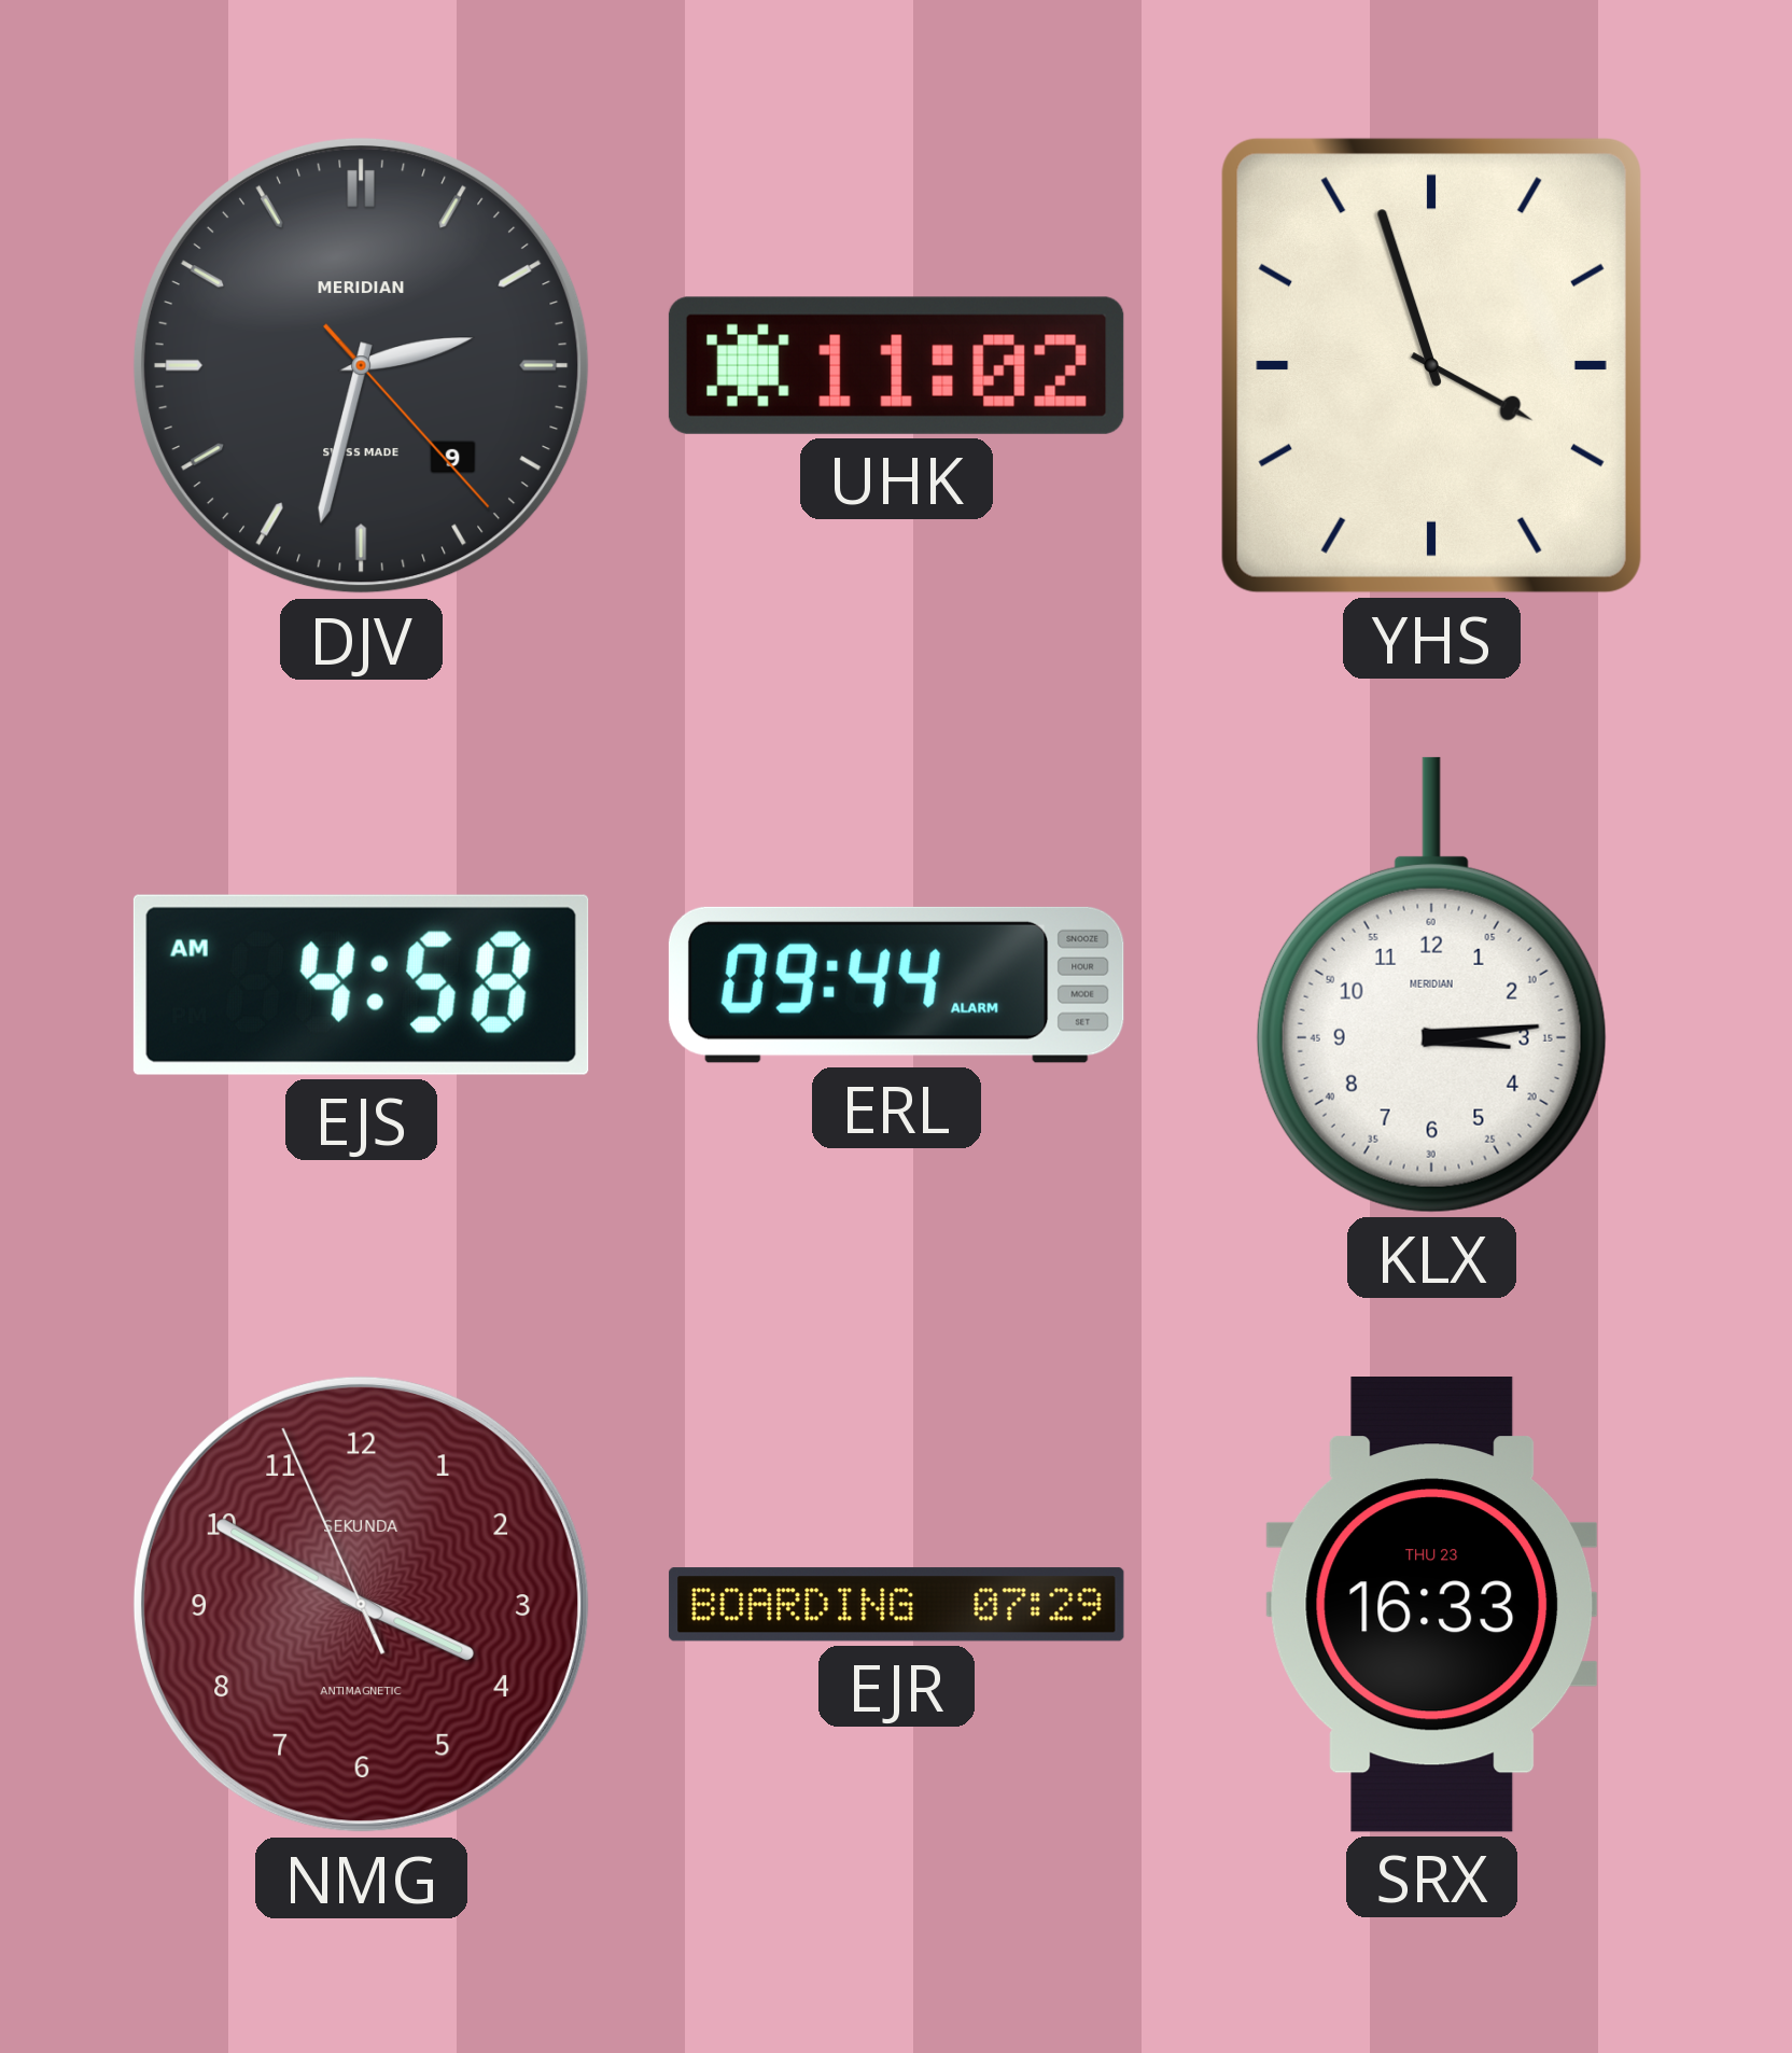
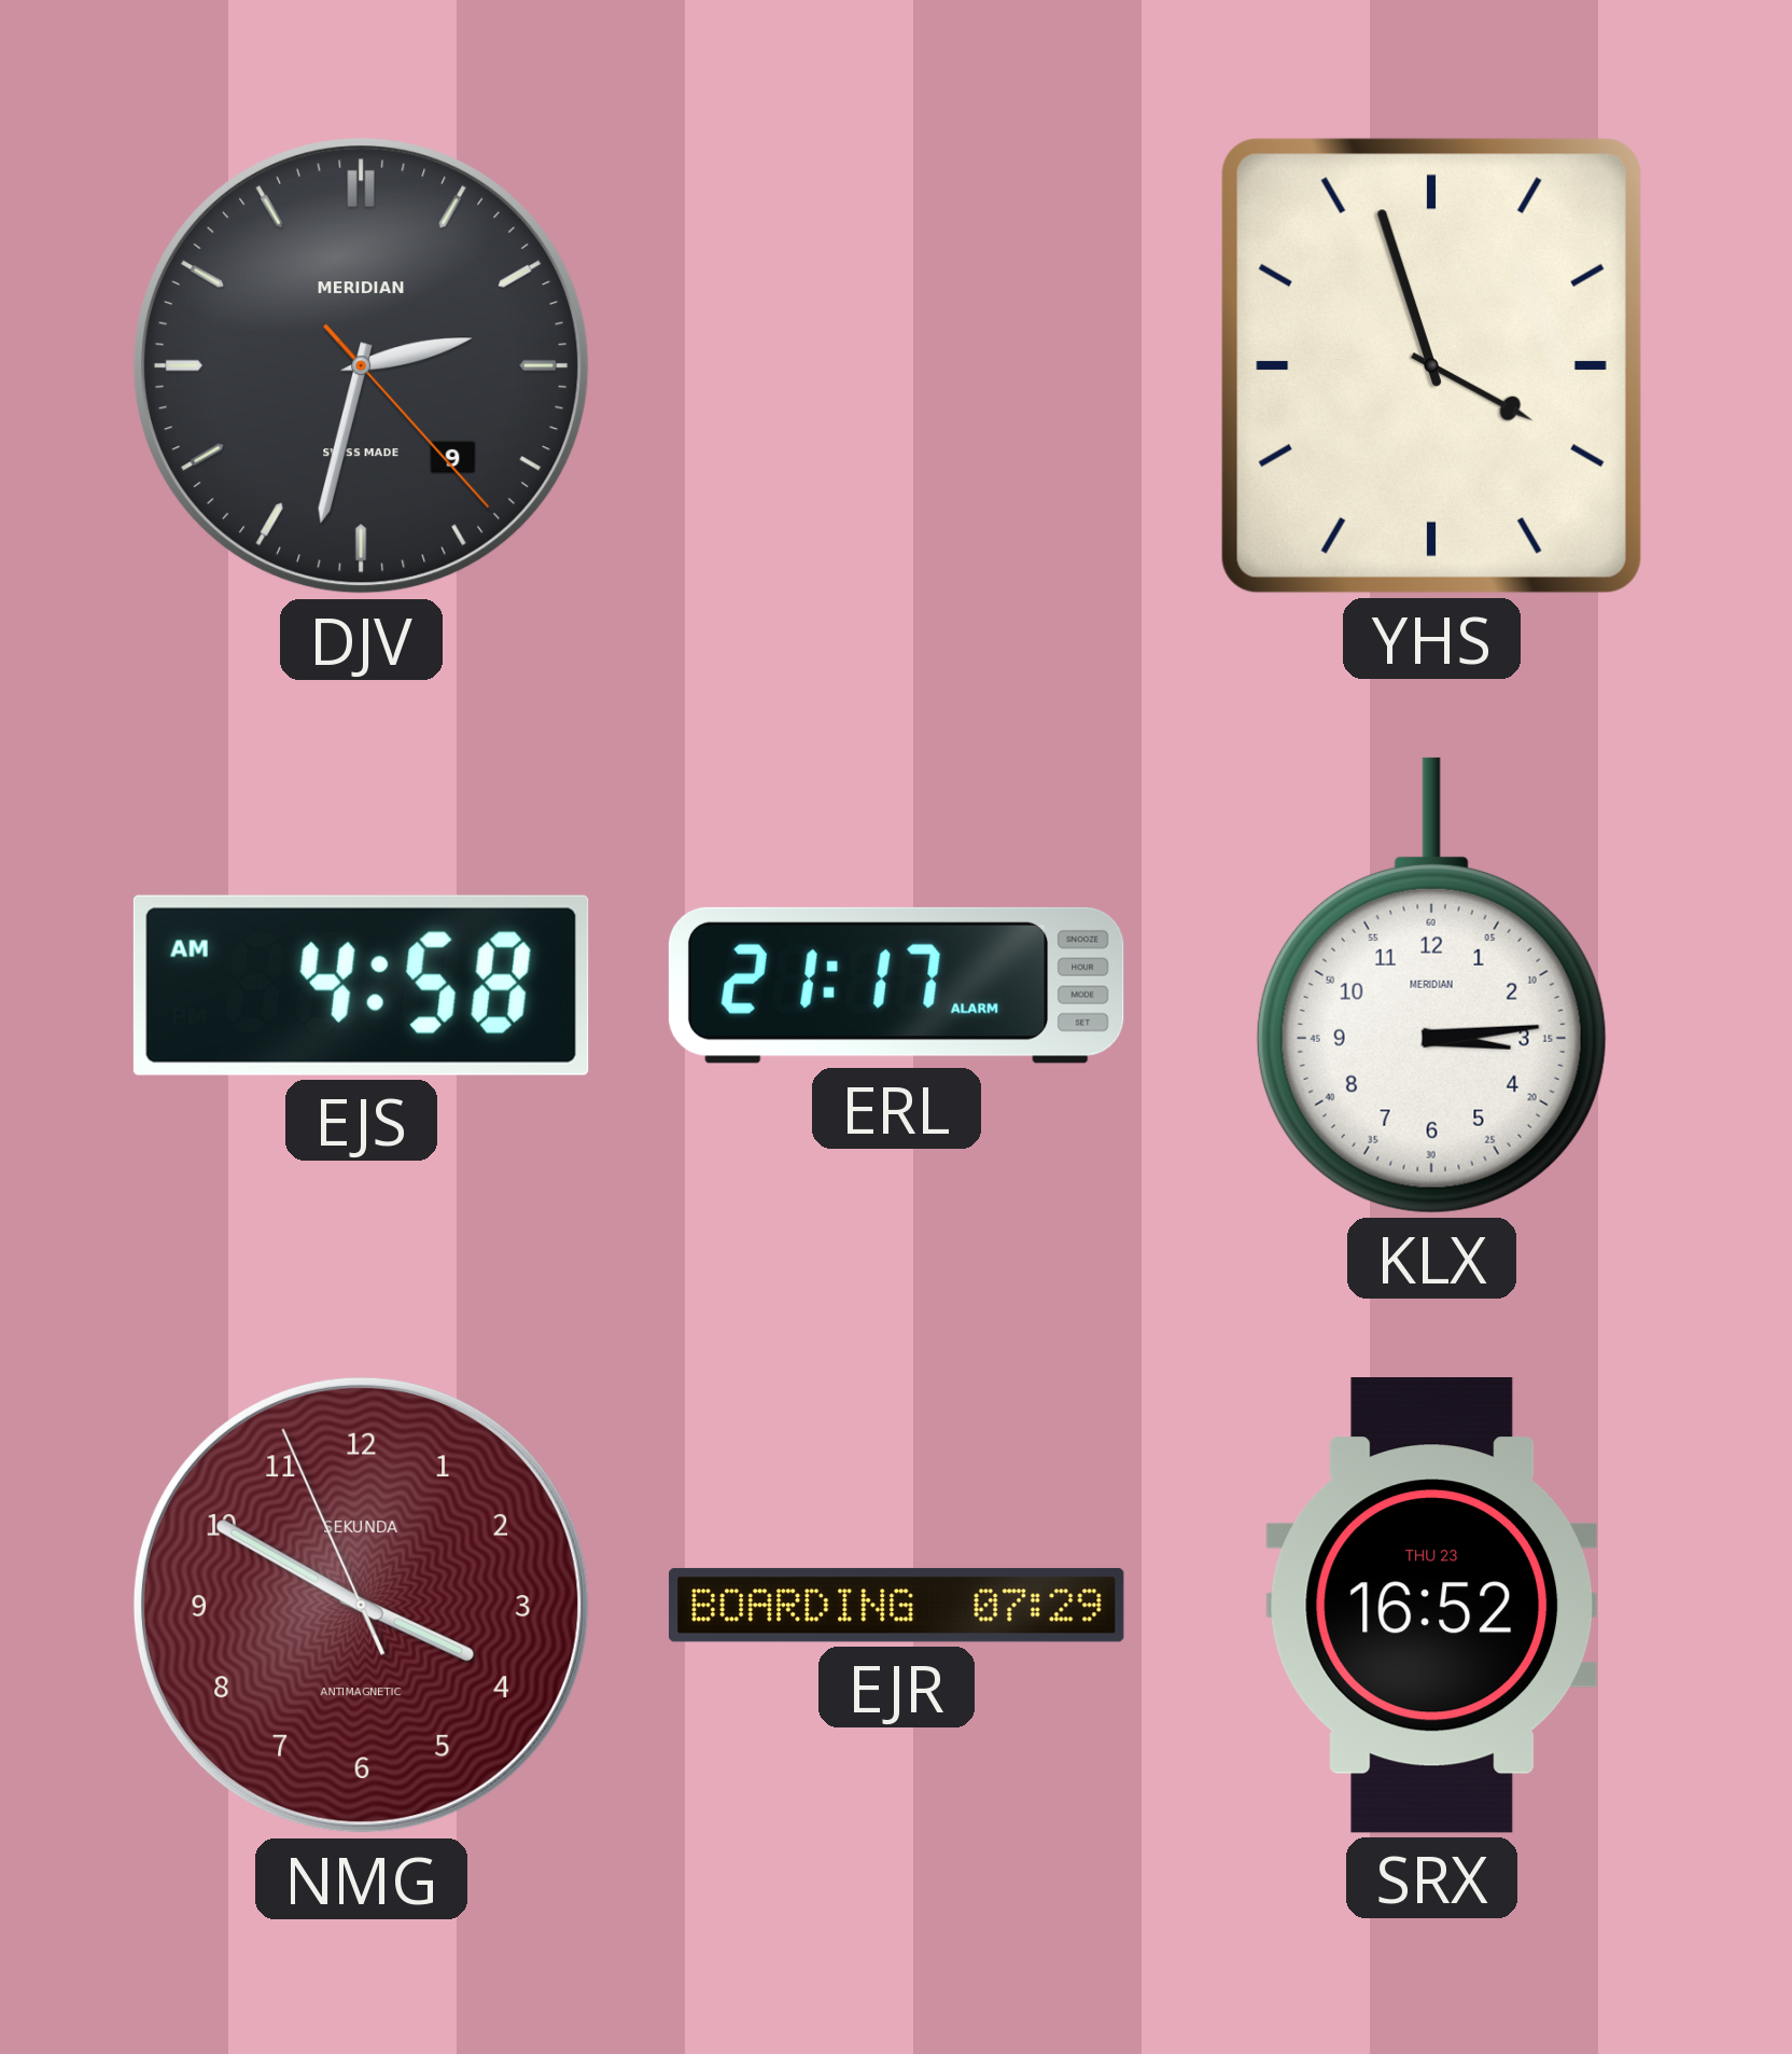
UHK: 11:02 -> none
ERL: 09:44 -> 21:17
SRX: 16:33 -> 16:52
